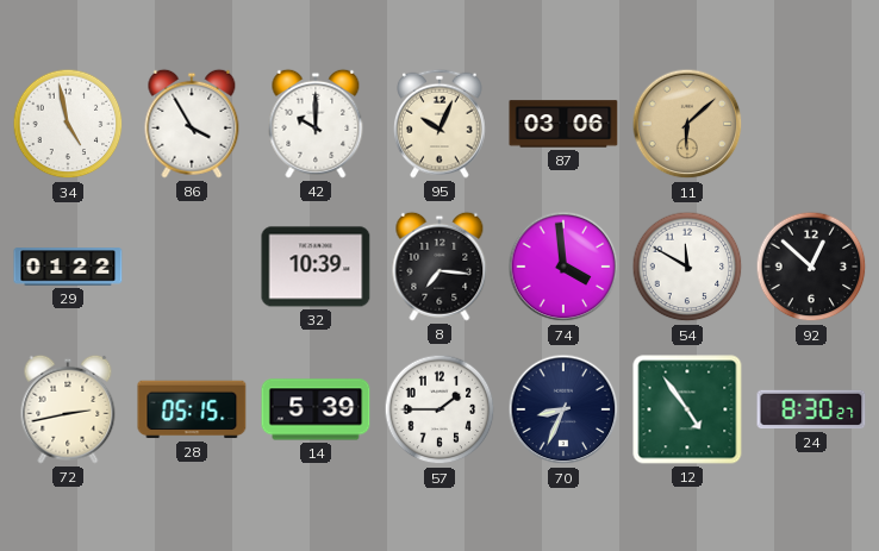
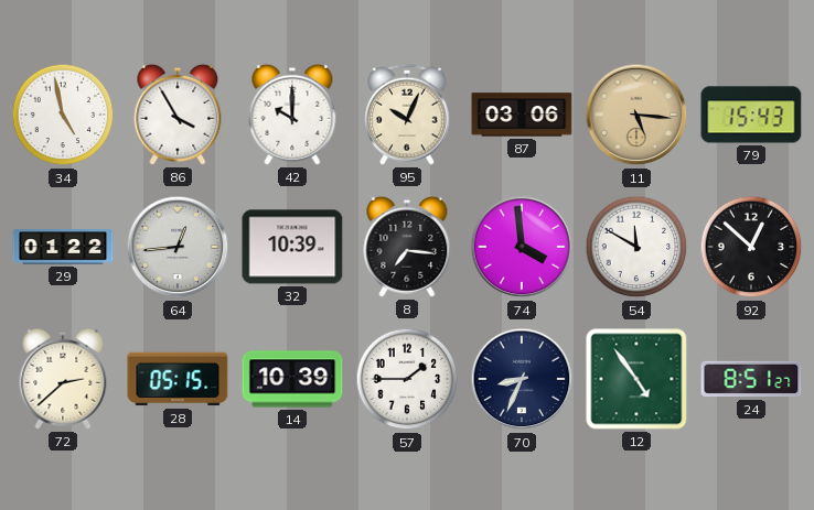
11: 6:08 -> 5:16
79: none -> 15:43
64: none -> 12:44
72: 2:43 -> 2:38
14: 5:39 -> 10:39
24: 8:30 -> 8:51
